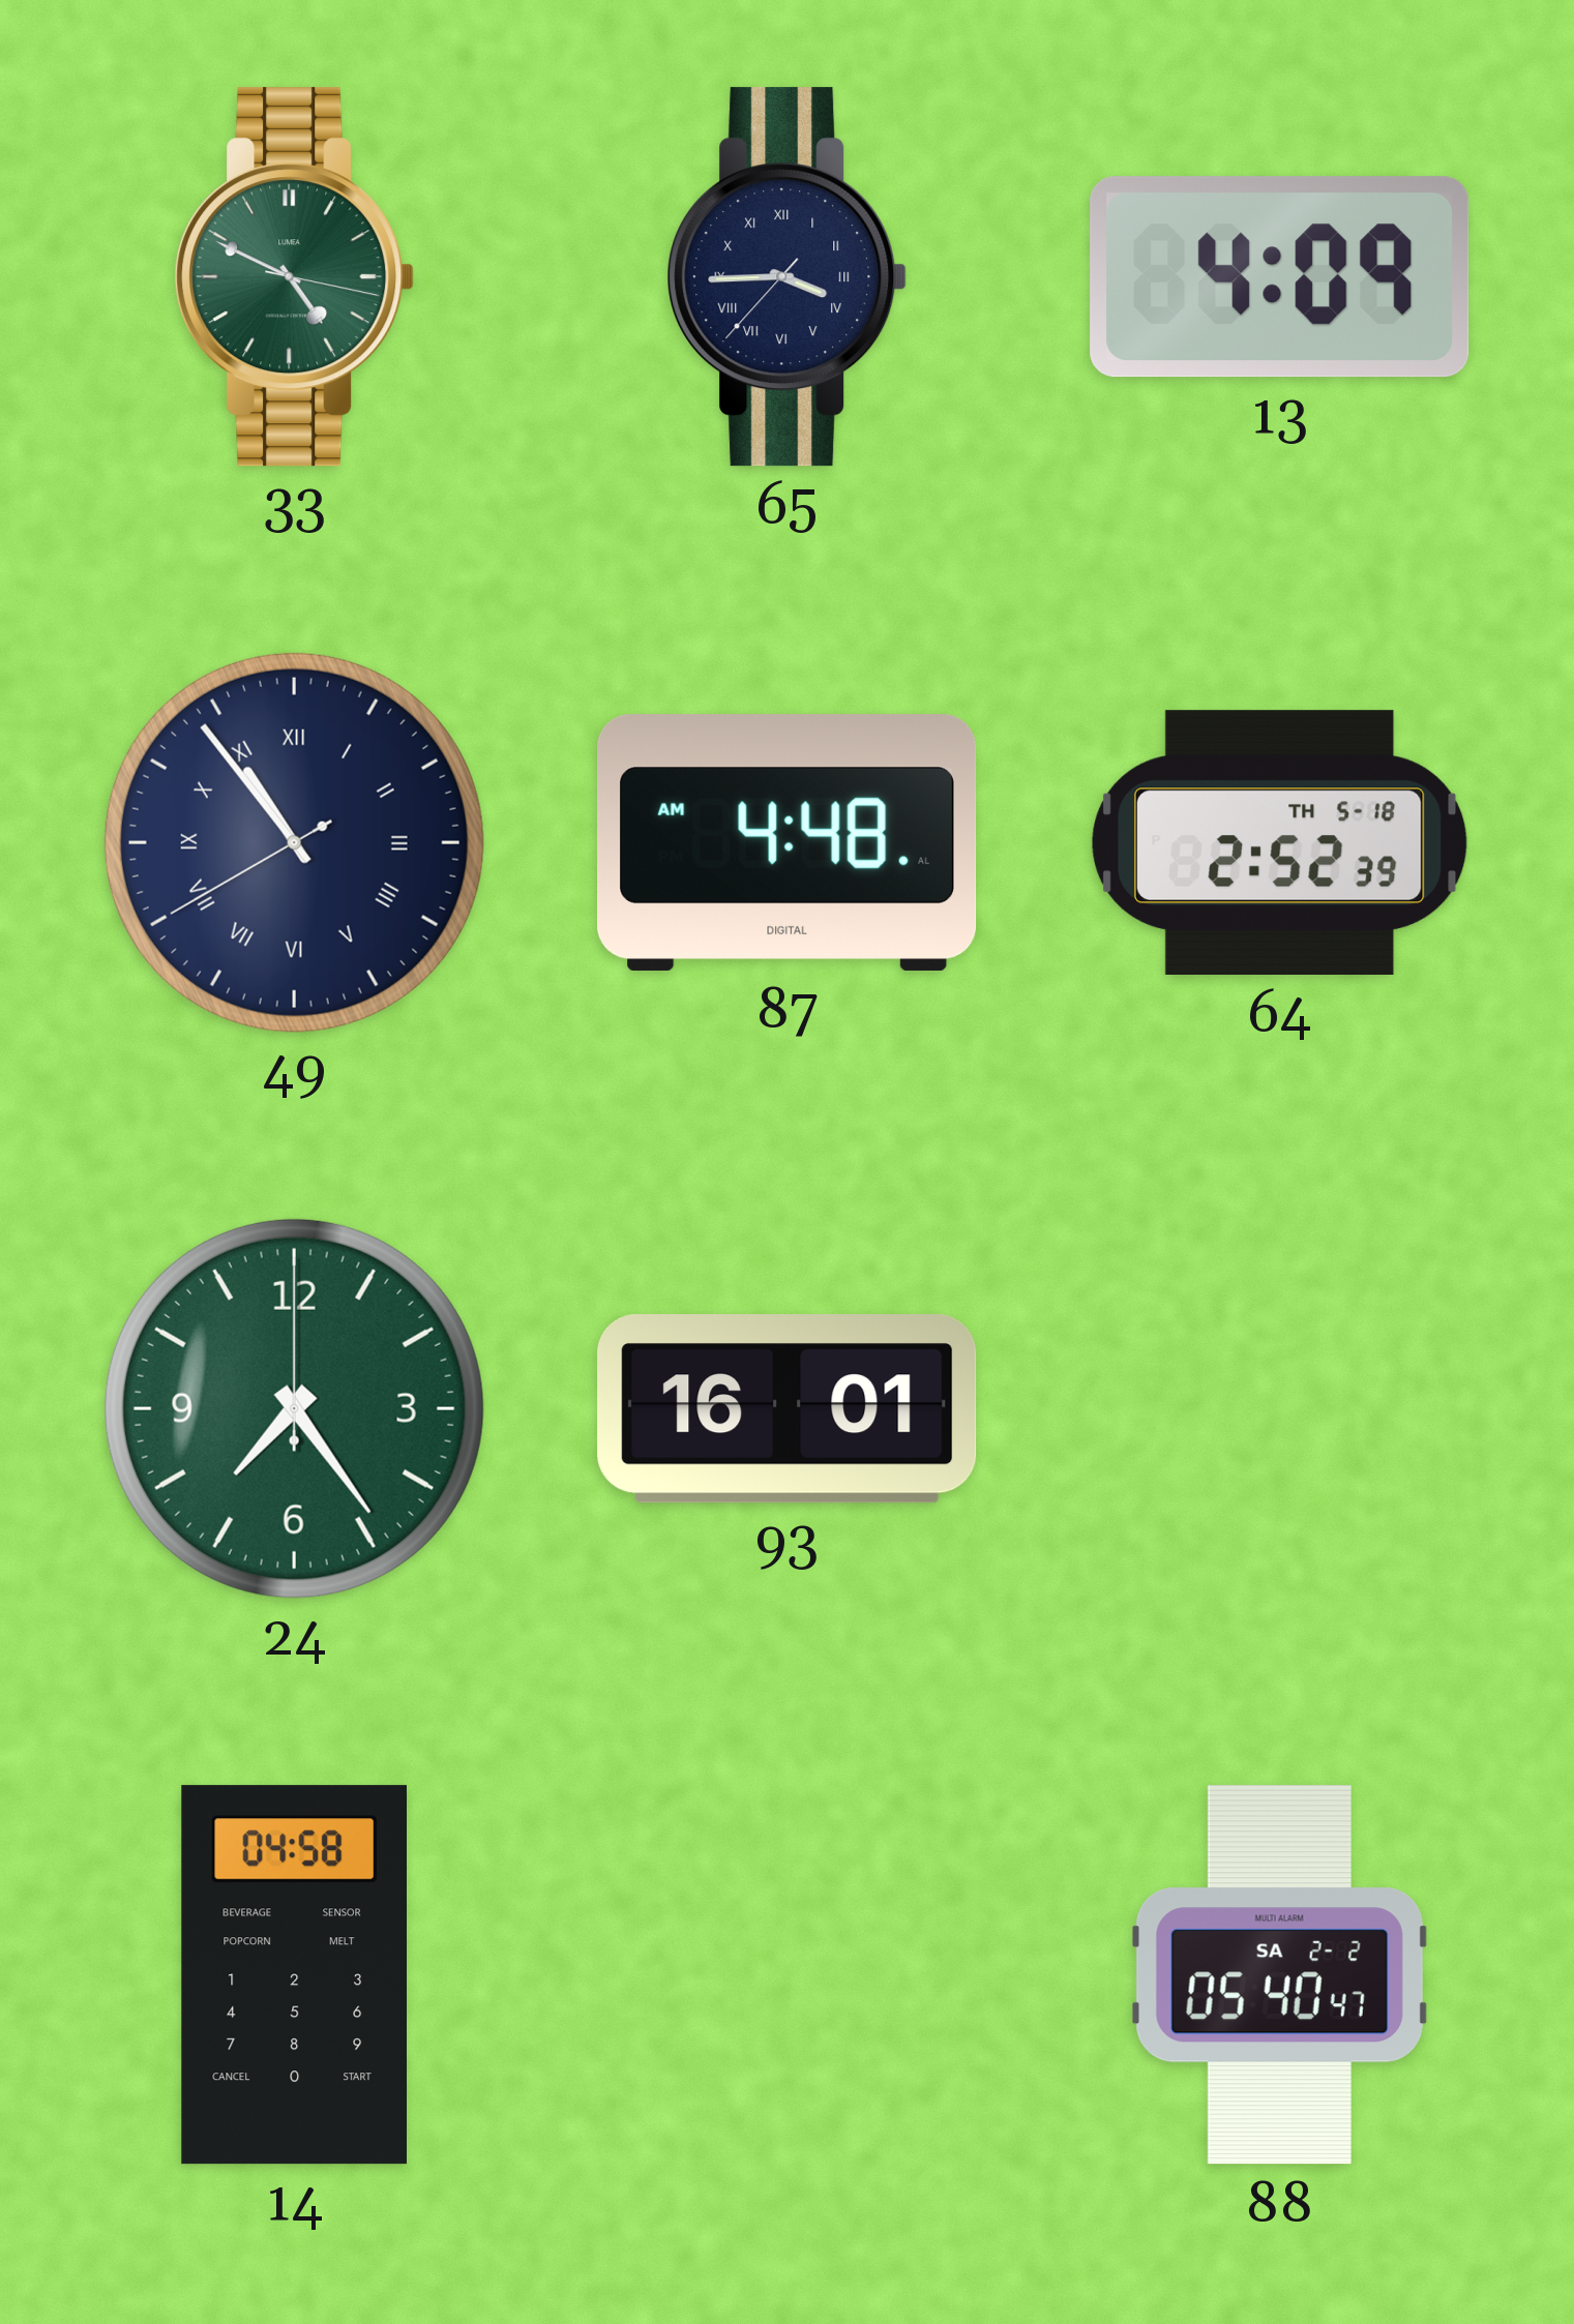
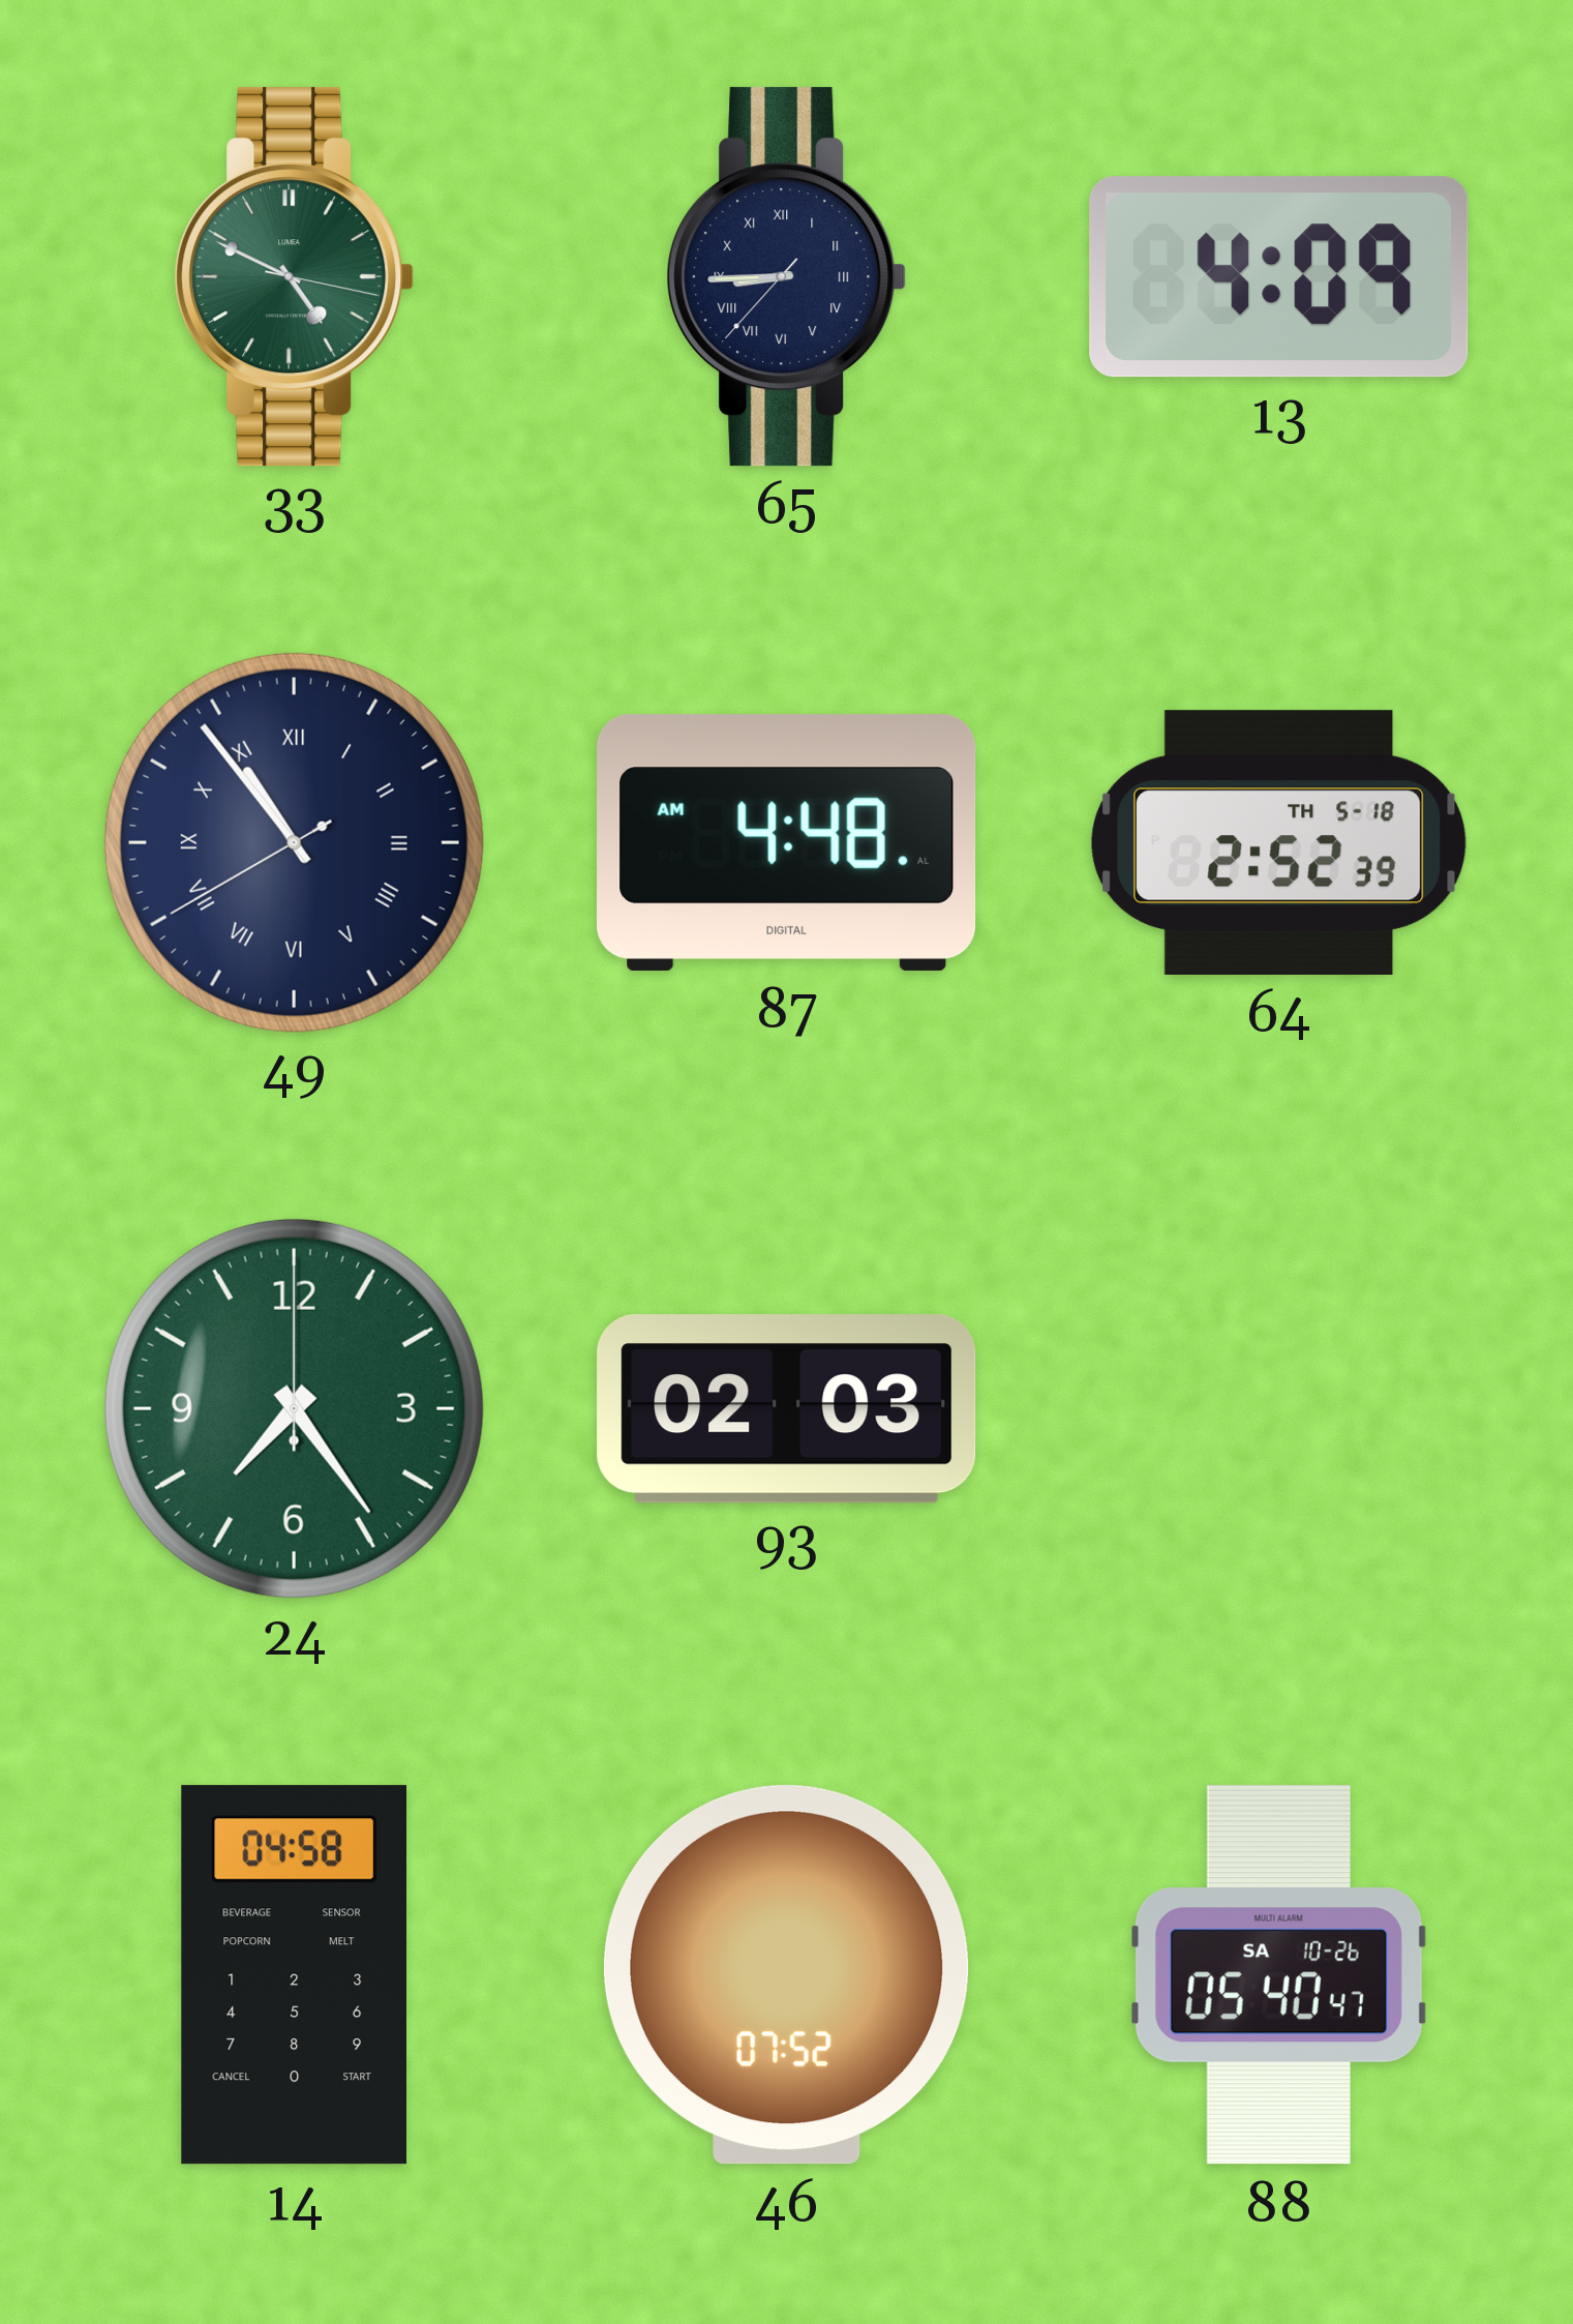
65: 3:44 -> 8:44
93: 16:01 -> 02:03
46: none -> 07:52
88 date: SA 2-2 -> SA 10-26
